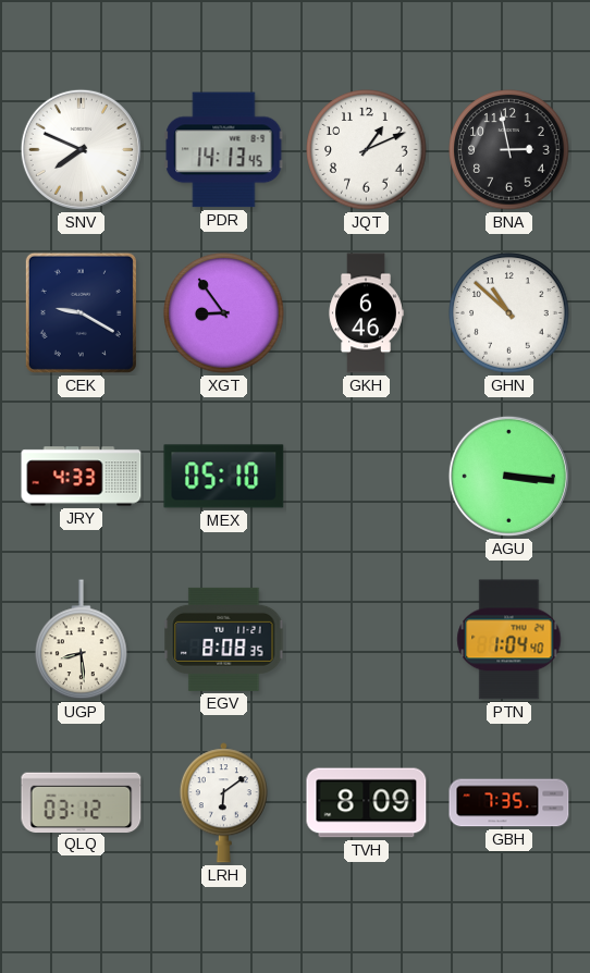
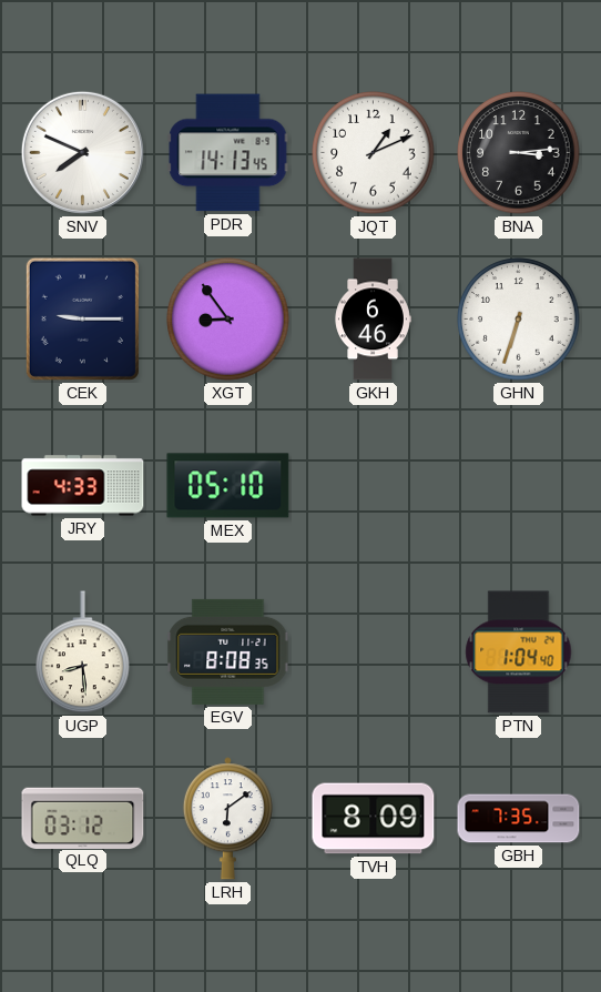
BNA: 2:58 -> 3:14
CEK: 9:20 -> 9:15
GHN: 10:52 -> 6:33
AGU: 3:16 -> none
